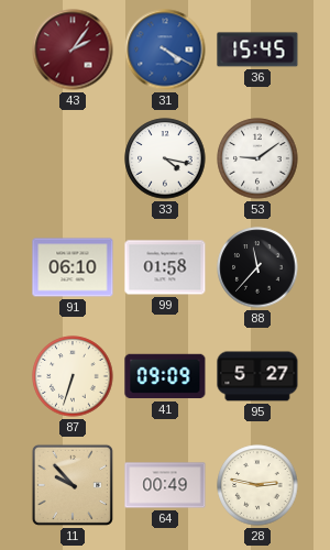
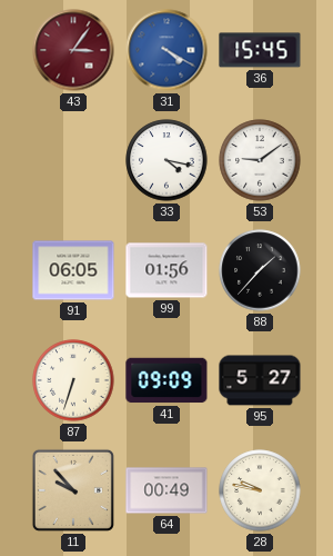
43: 2:06 -> 3:06
91: 06:10 -> 06:05
99: 01:58 -> 01:56
88: 11:37 -> 1:37
28: 2:47 -> 9:47
